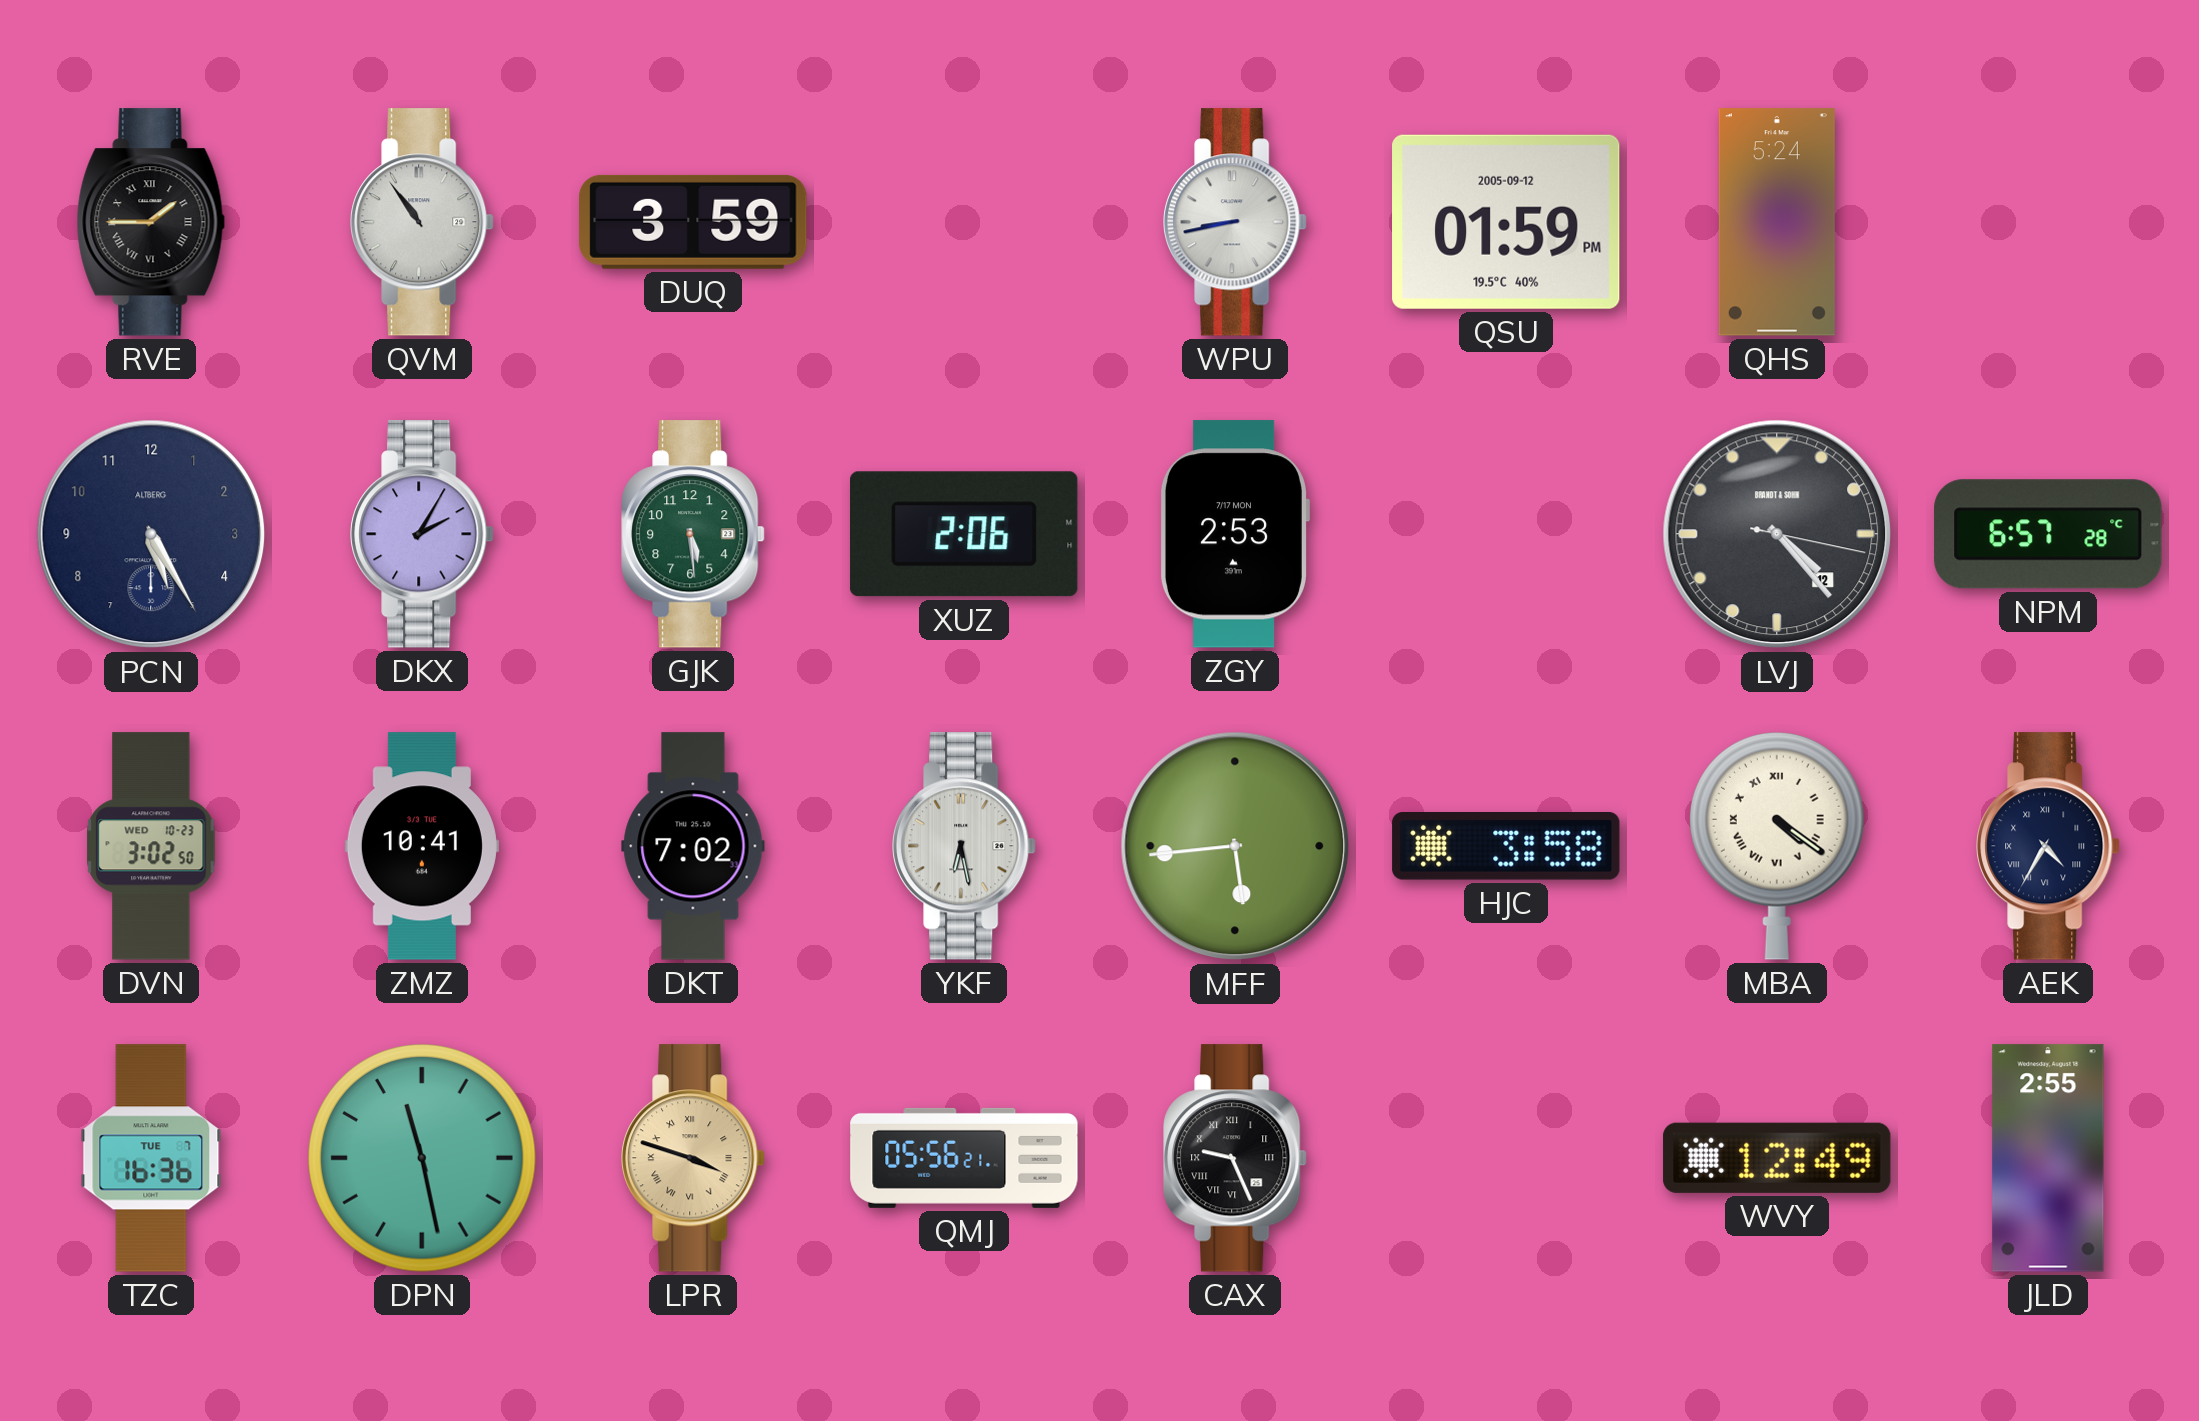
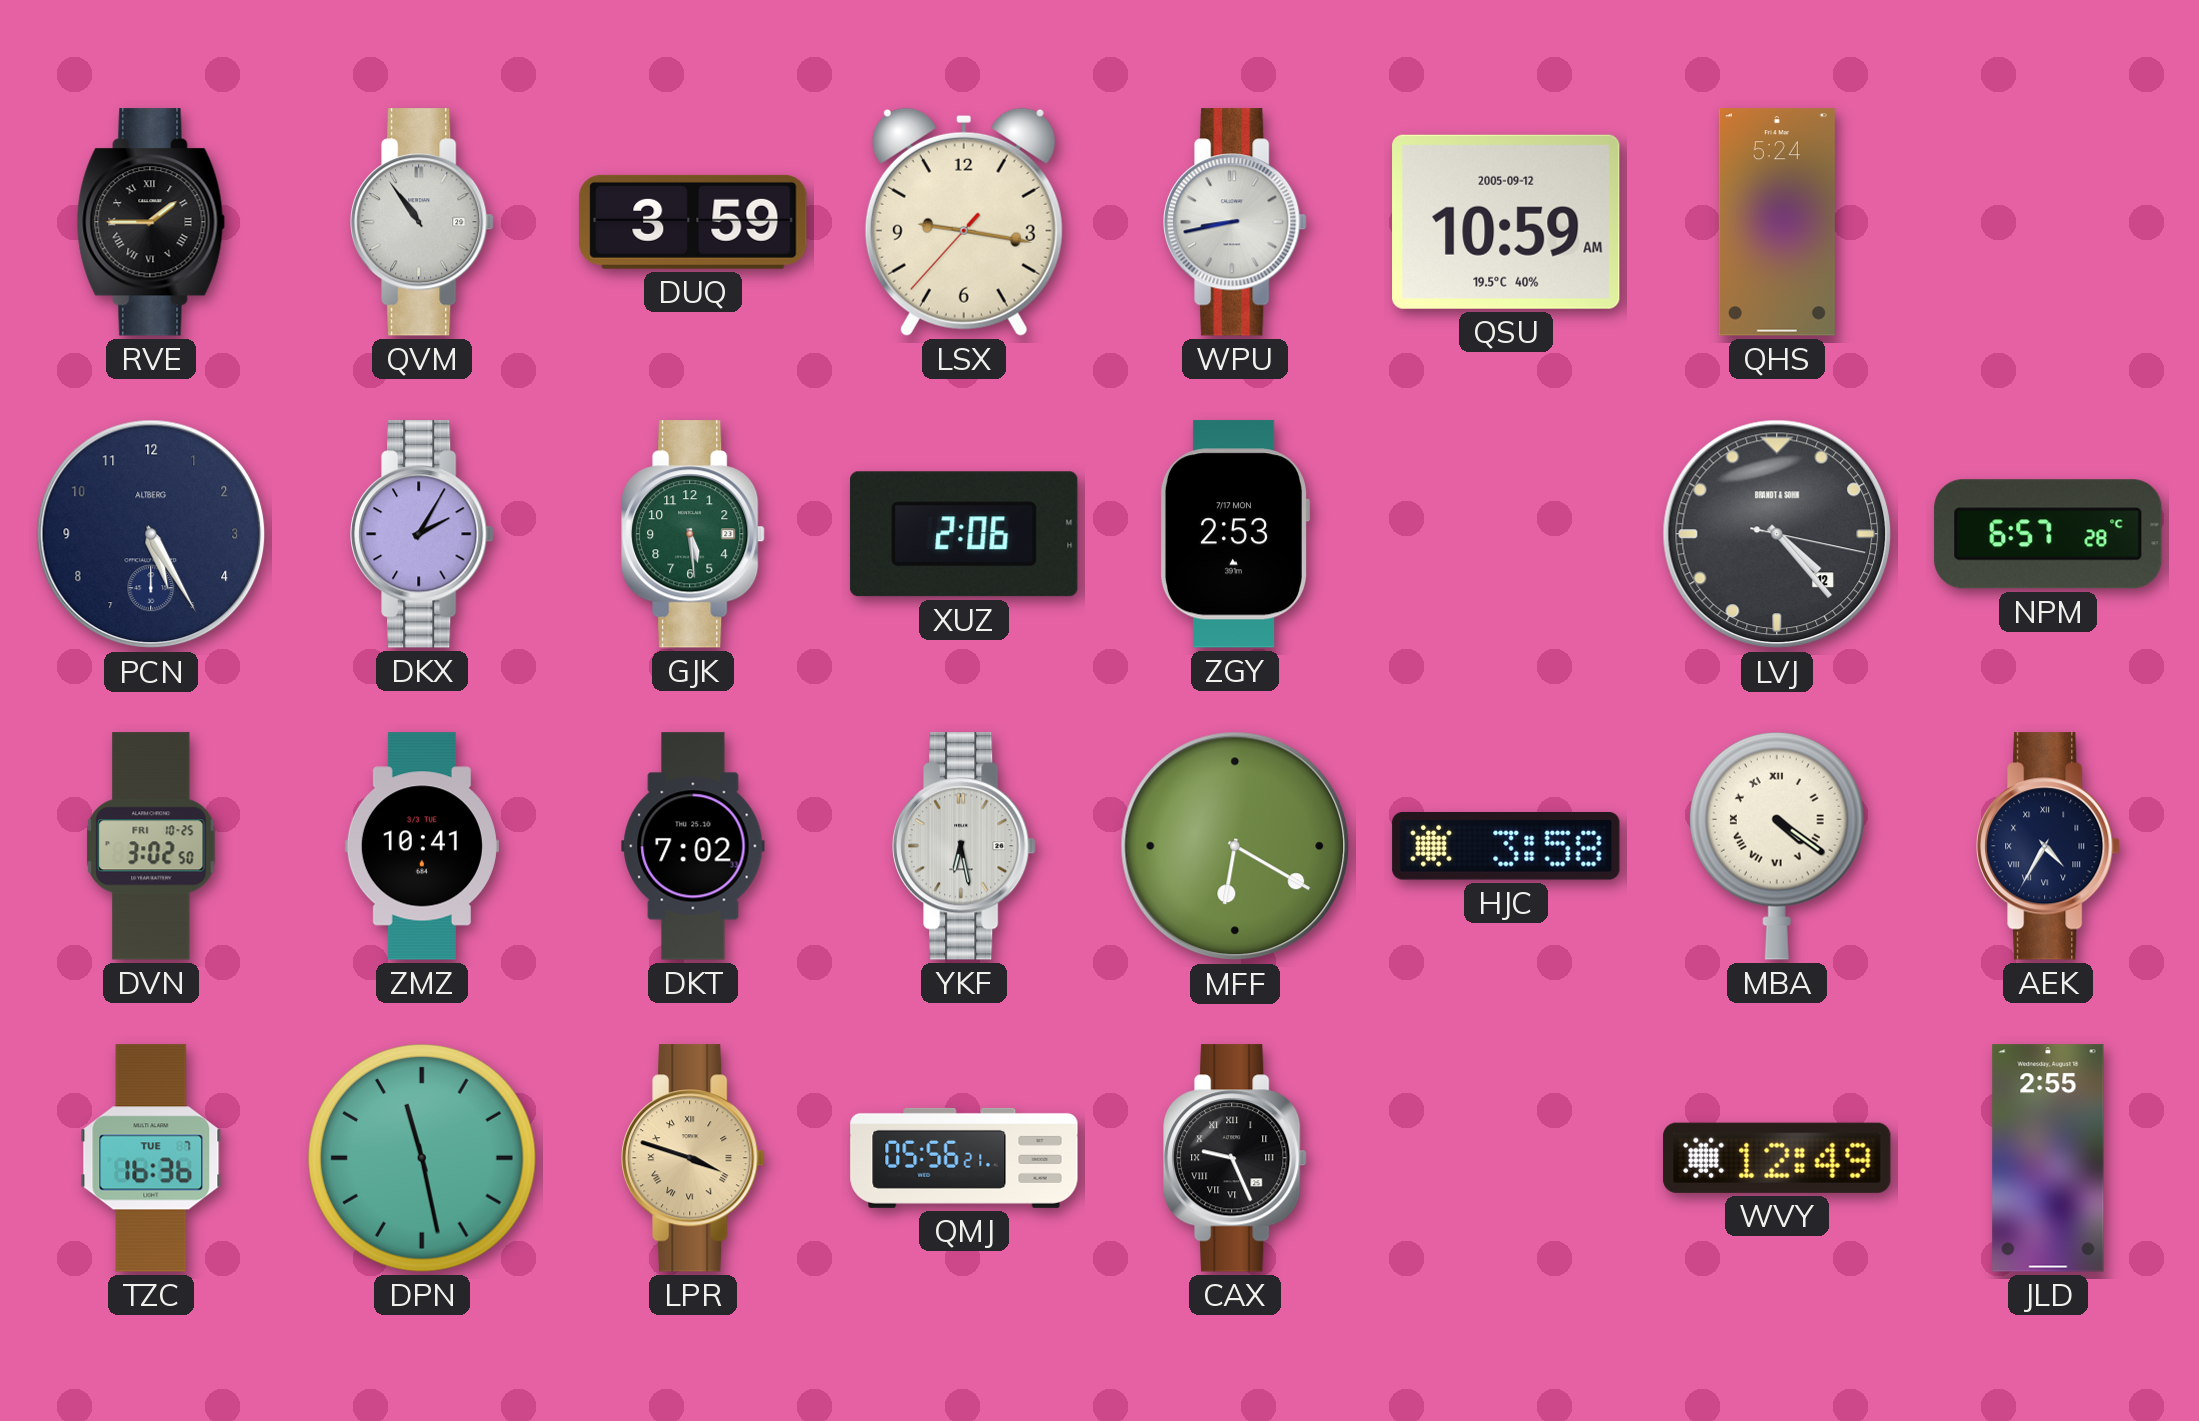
LSX: none -> 9:16
QSU: 01:59 -> 10:59
DVN date: WED 10-23 -> FRI 10-25
MFF: 5:44 -> 6:20
